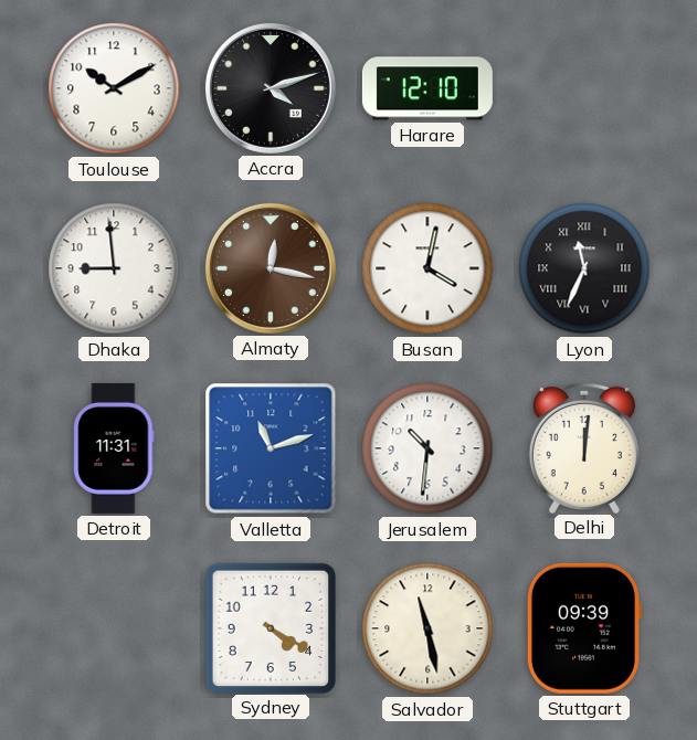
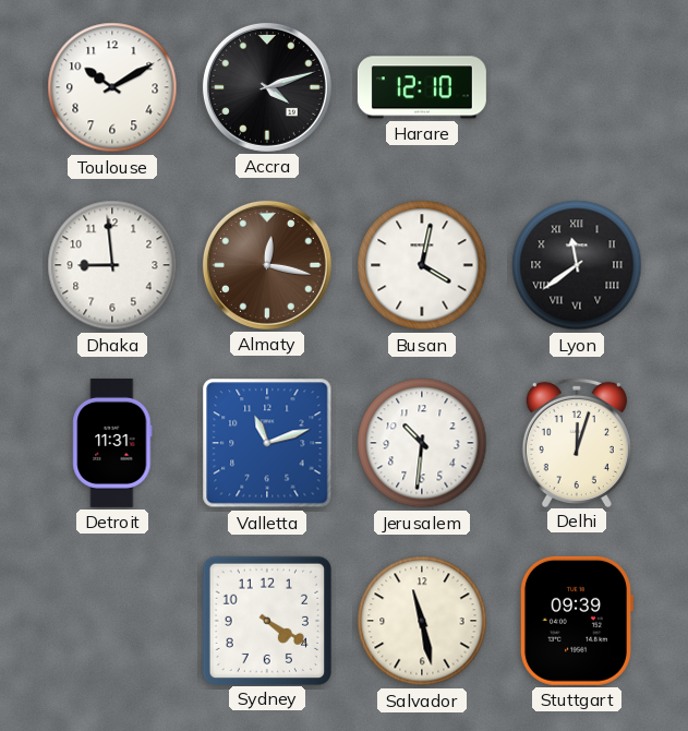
Lyon: 11:34 -> 11:39
Delhi: 12:01 -> 12:03
